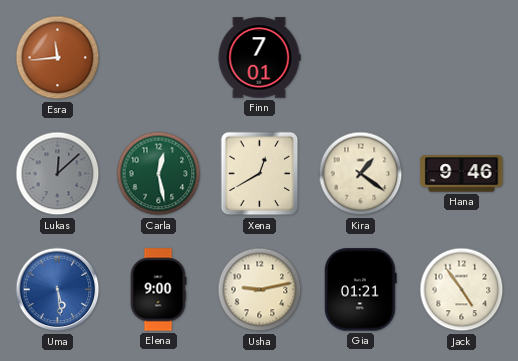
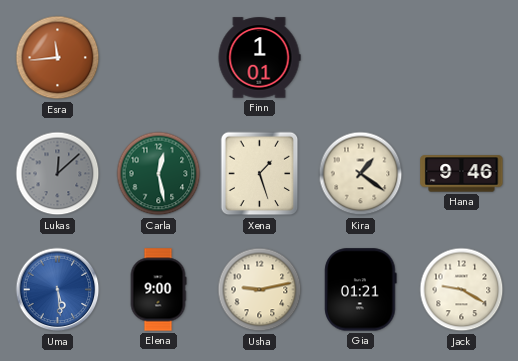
Finn: 7:01 -> 1:01
Xena: 12:40 -> 1:27
Jack: 4:54 -> 9:20
